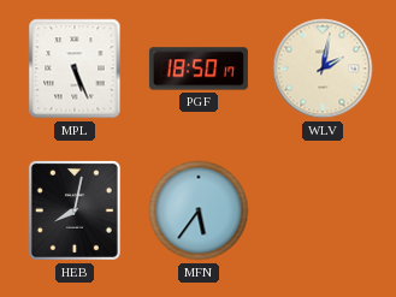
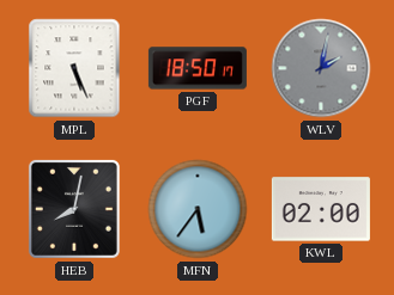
WLV dial: cream -> grey
KWL: none -> 02:00
